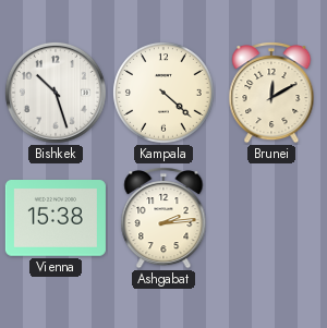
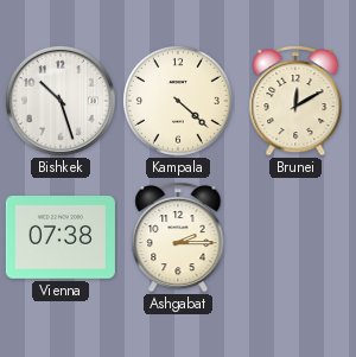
Vienna: 15:38 -> 07:38
Ashgabat: 2:14 -> 2:15
